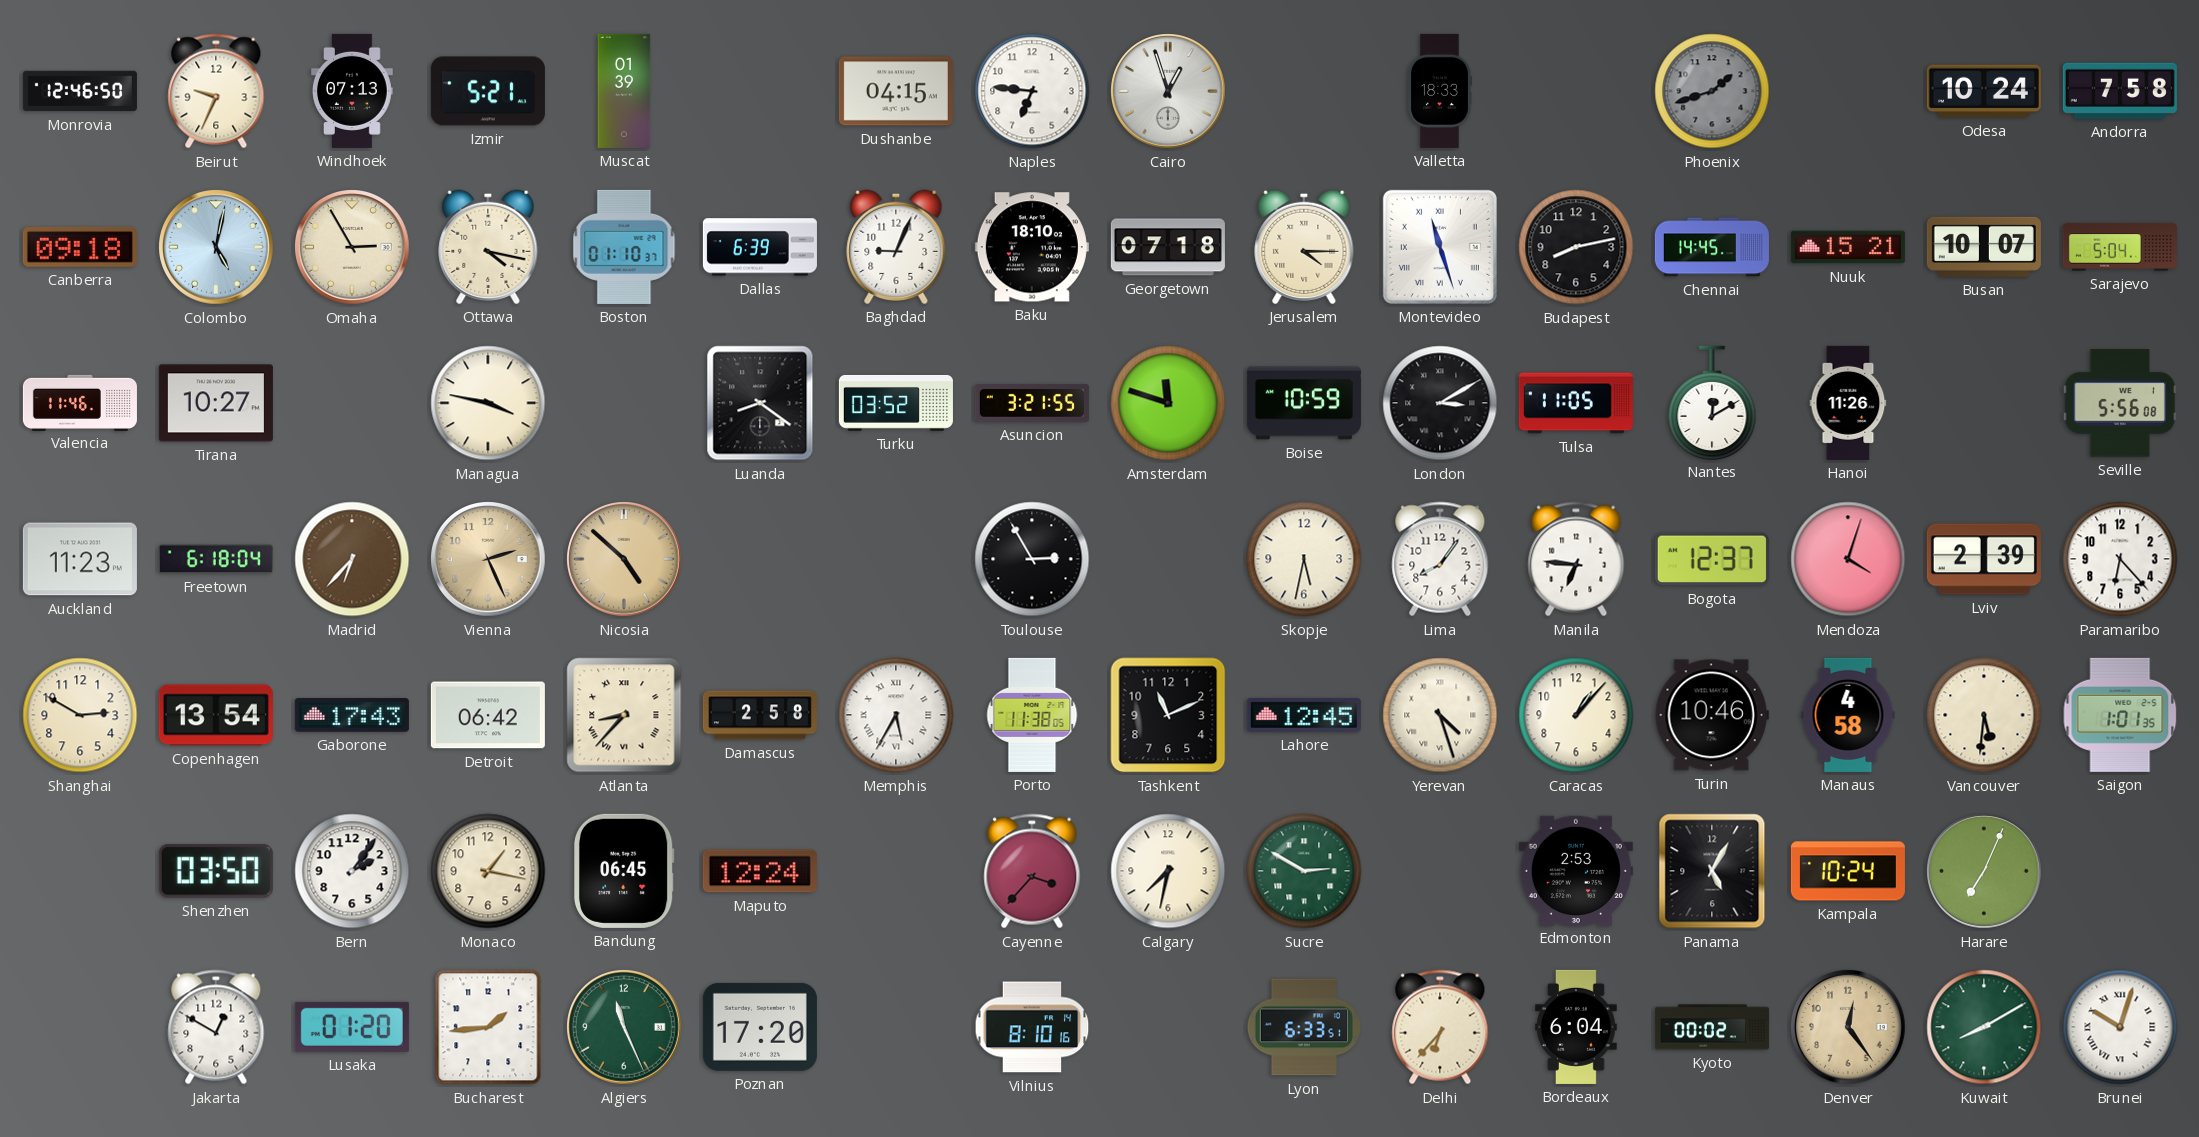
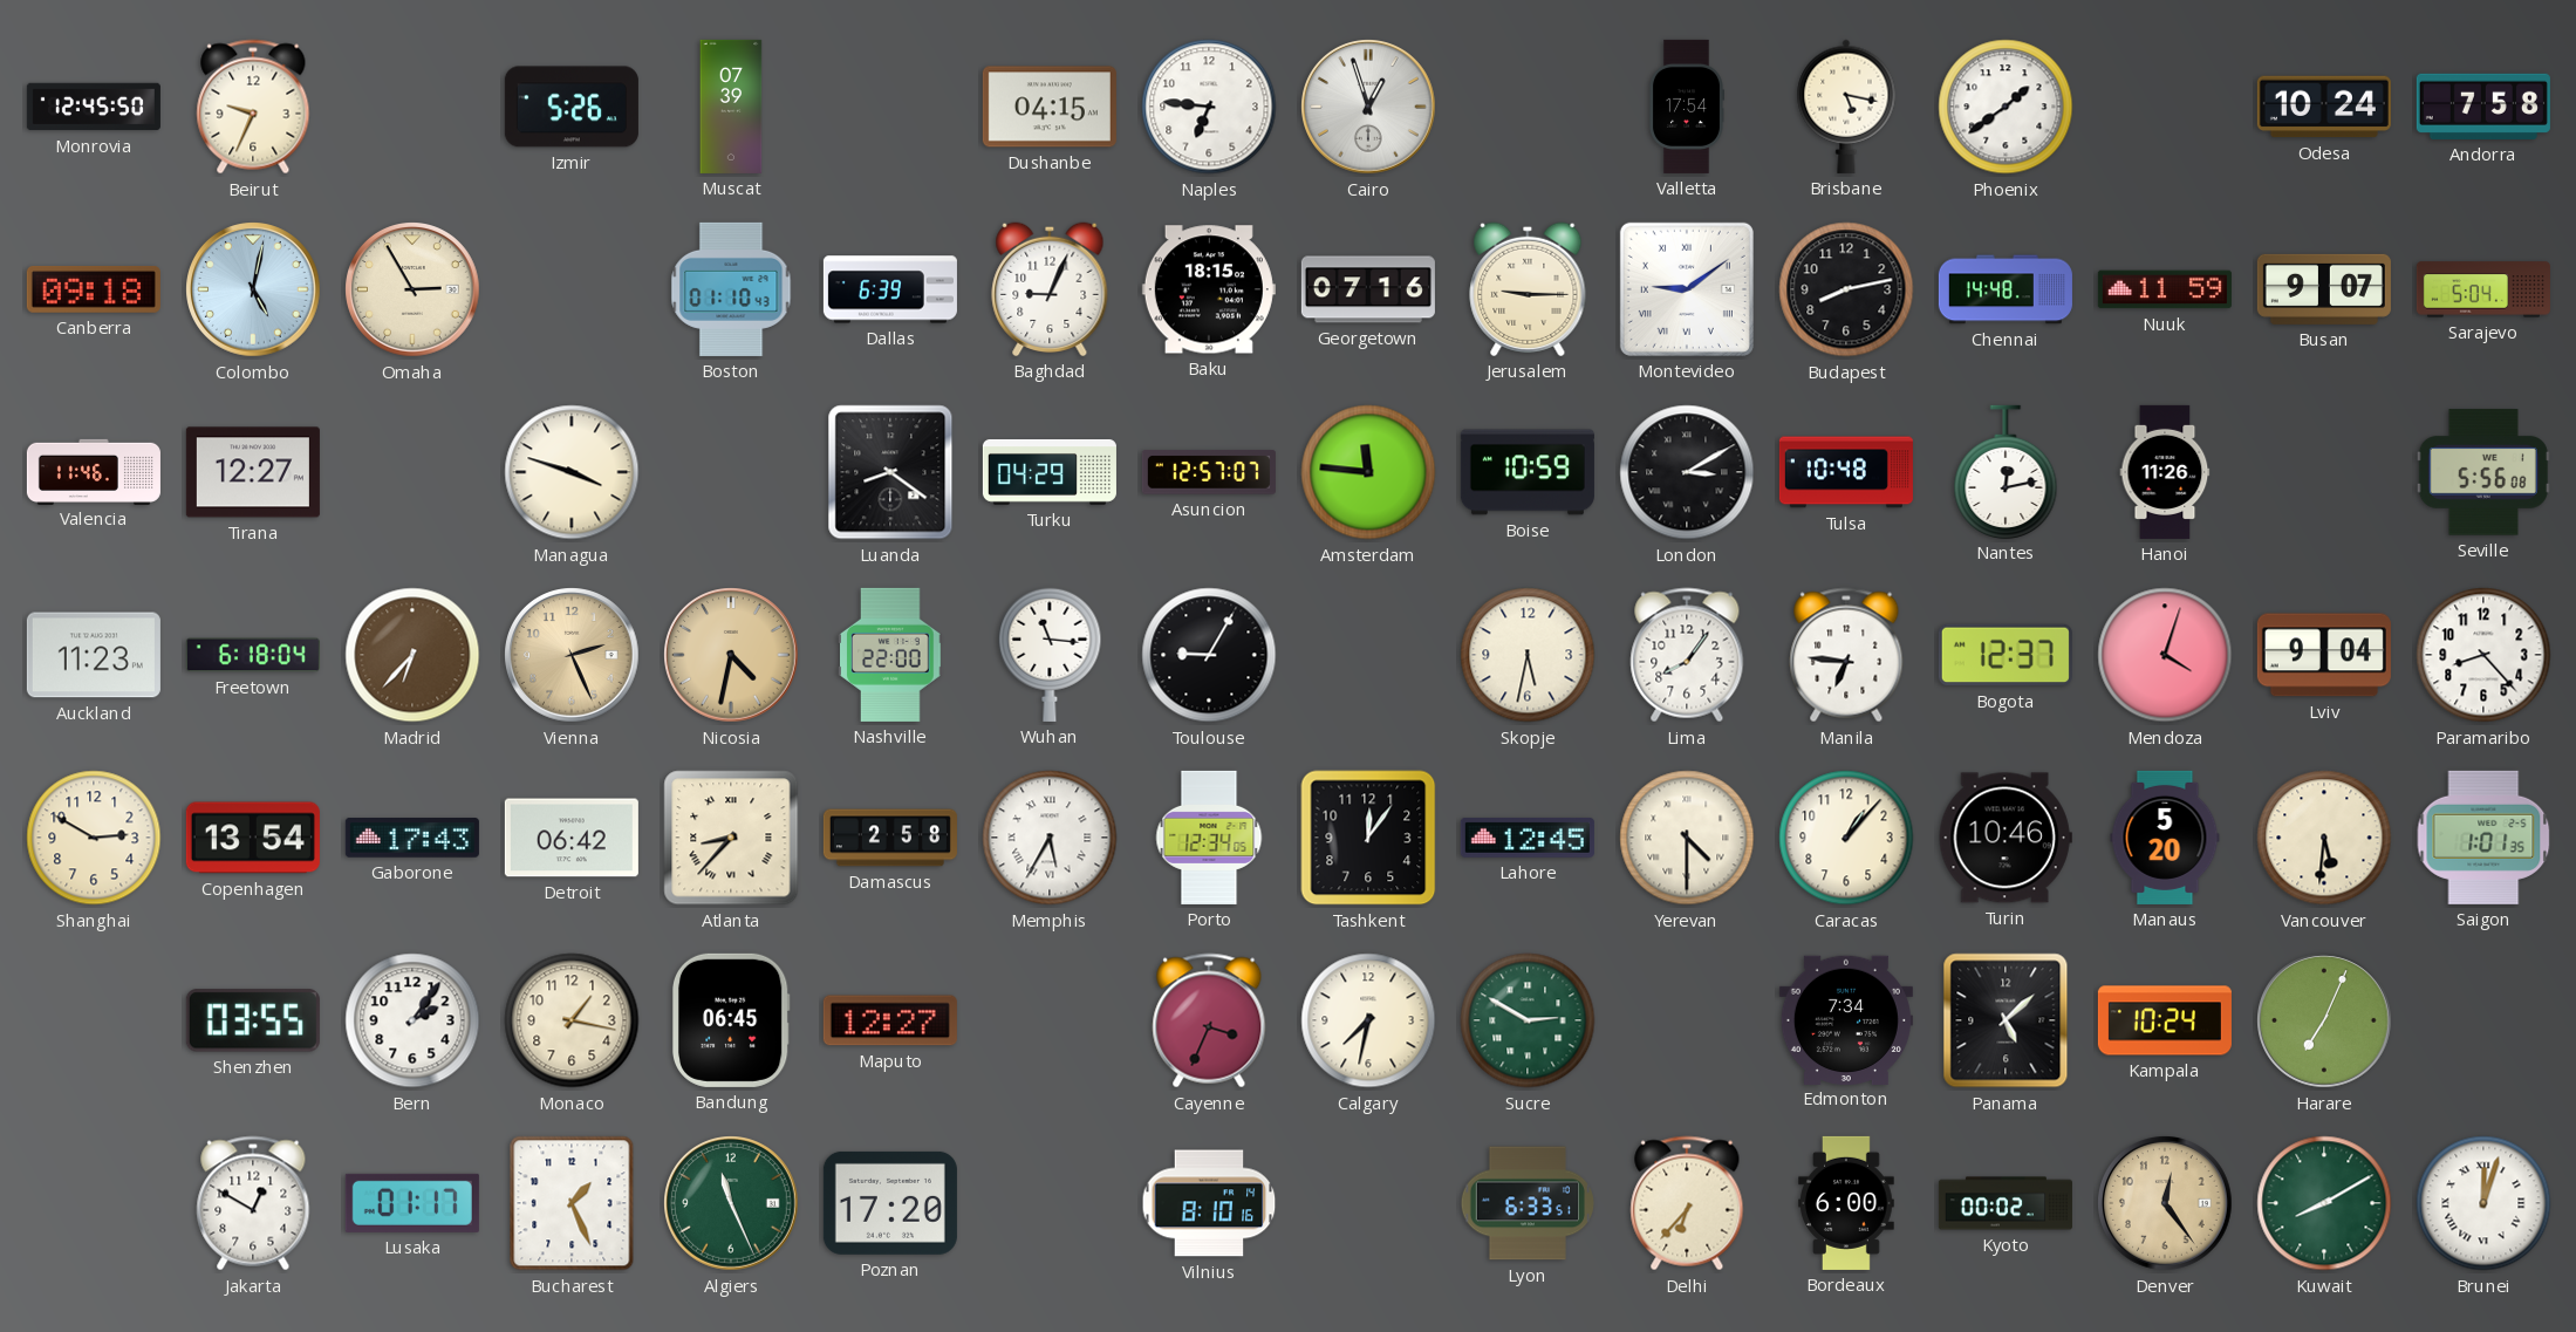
Monrovia: 12:46 -> 12:45
Windhoek: 07:13 -> none
Izmir: 5:21 -> 5:26
Muscat: 01:39 -> 07:39
Valletta: 18:33 -> 17:54
Brisbane: none -> 5:17
Phoenix: 1:42 -> 1:39
Phoenix dial: grey -> white
Ottawa: 4:17 -> none
Boston: 01:10:37 -> 01:10:43
Baku: 18:10 -> 18:15
Georgetown: 07:18 -> 07:16
Jerusalem: 4:15 -> 9:15
Montevideo: 11:27 -> 9:09
Chennai: 14:45 -> 14:48
Nuuk: 15:21 -> 11:59
Busan: 10:07 -> 9:07
Tirana: 10:27 -> 12:27
Managua: 3:47 -> 3:48
Turku: 03:52 -> 04:29
Asuncion: 3:21 -> 12:57
Amsterdam: 11:48 -> 11:46
Tulsa: 11:05 -> 10:48
Nantes: 12:10 -> 12:13
Nicosia: 4:52 -> 4:32
Nashville: none -> 22:00
Wuhan: none -> 11:16
Toulouse: 2:55 -> 9:05
Lviv: 2:39 -> 9:04
Paramaribo: 6:23 -> 8:23
Porto: 11:38 -> 12:34
Tashkent: 11:11 -> 12:06
Yerevan: 4:27 -> 4:30
Manaus: 4:58 -> 5:20
Shenzhen: 03:50 -> 03:55
Maputo: 12:24 -> 12:27
Cayenne: 3:37 -> 3:34
Edmonton: 2:53 -> 7:34
Panama: 5:05 -> 5:08
Lusaka: 01:20 -> 01:17
Bucharest: 1:44 -> 1:26
Bordeaux: 6:04 -> 6:00
Brunei: 10:03 -> 12:03
